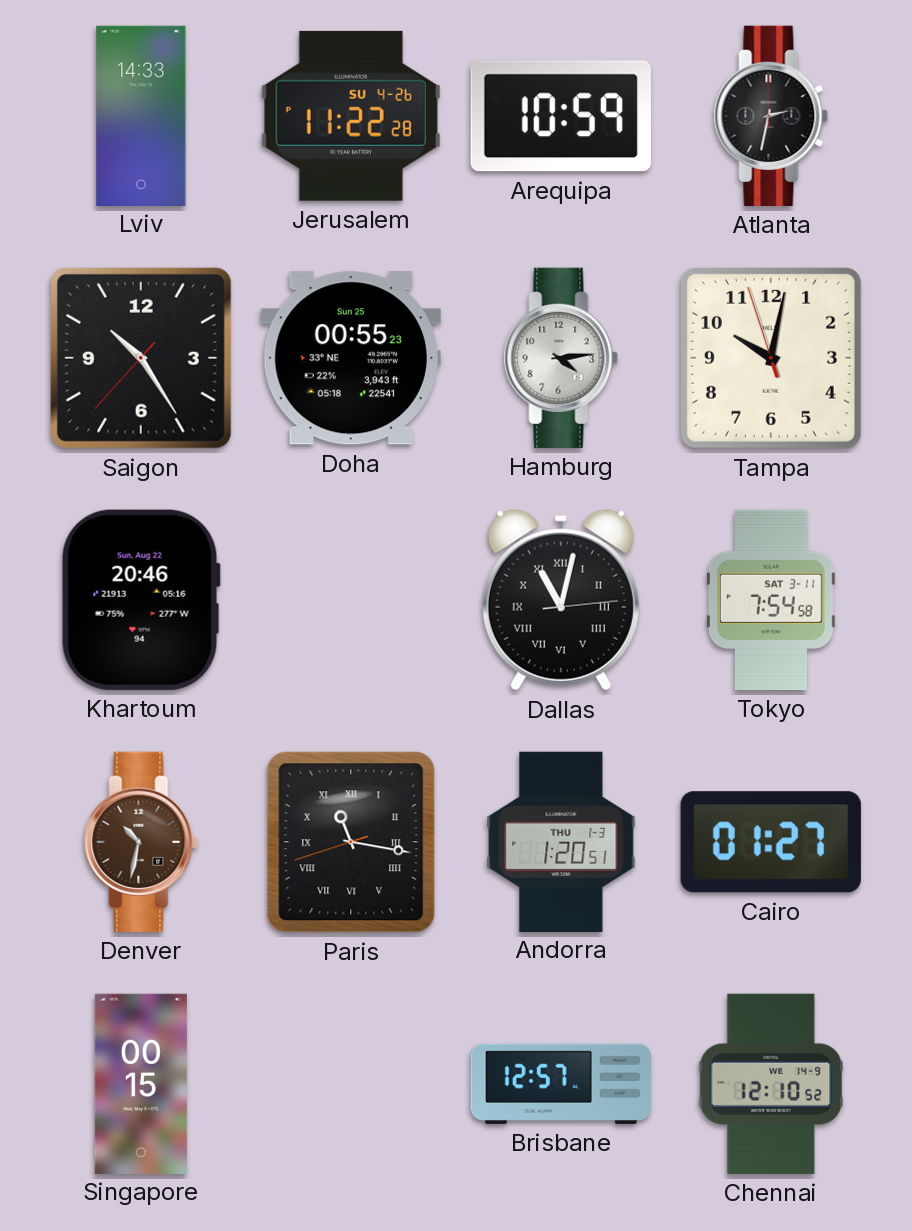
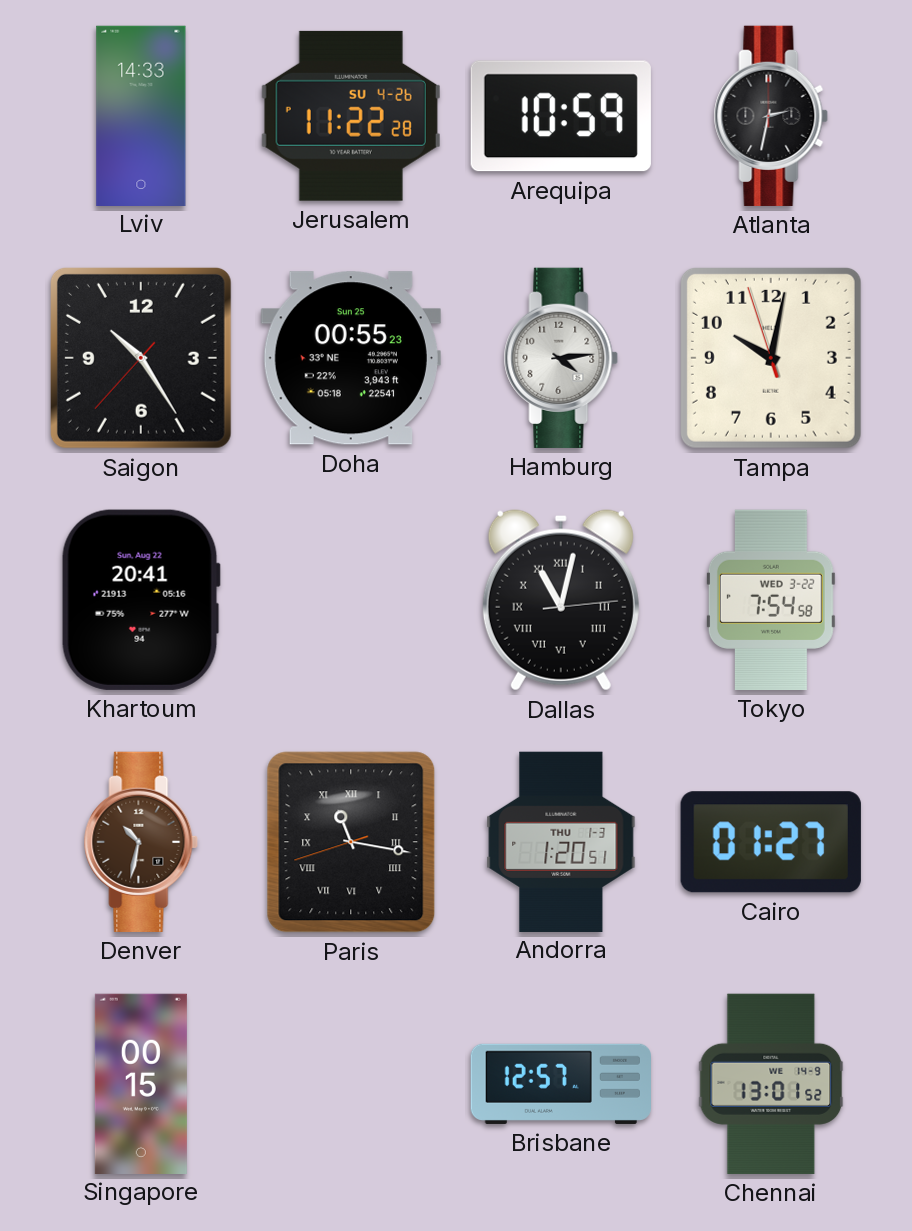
Khartoum: 20:46 -> 20:41
Tokyo date: SAT 3-11 -> WED 3-22
Chennai: 12:10 -> 13:01
